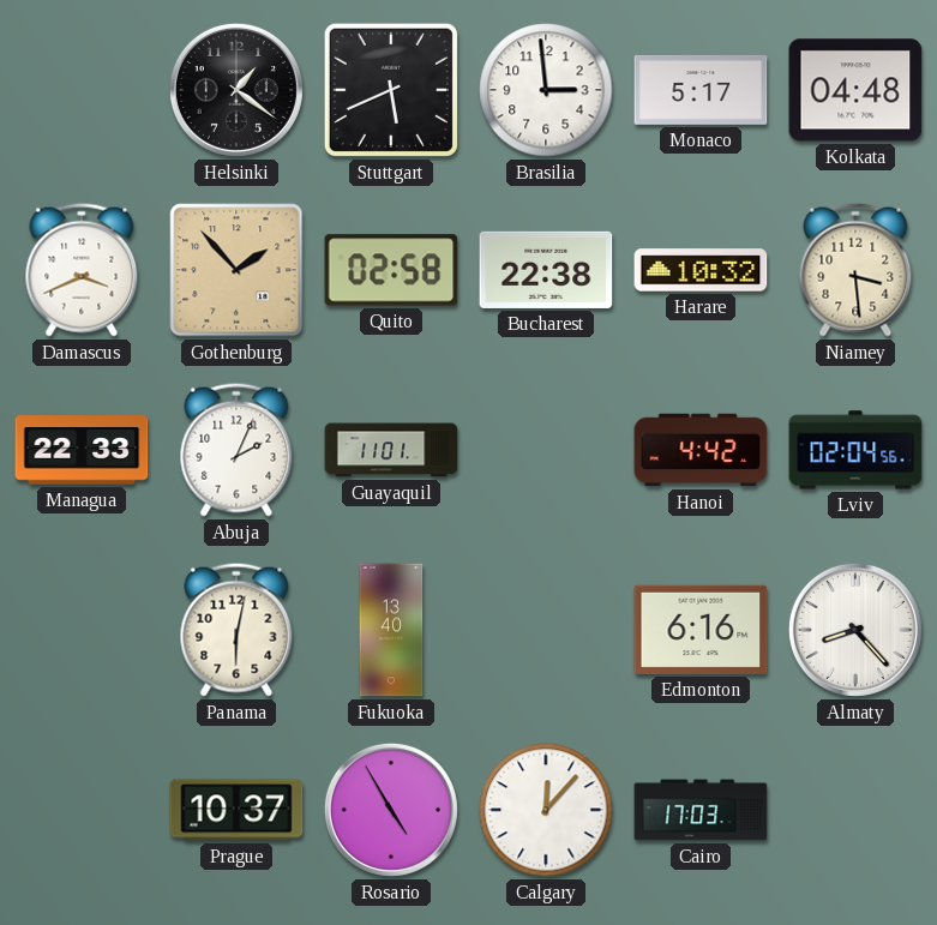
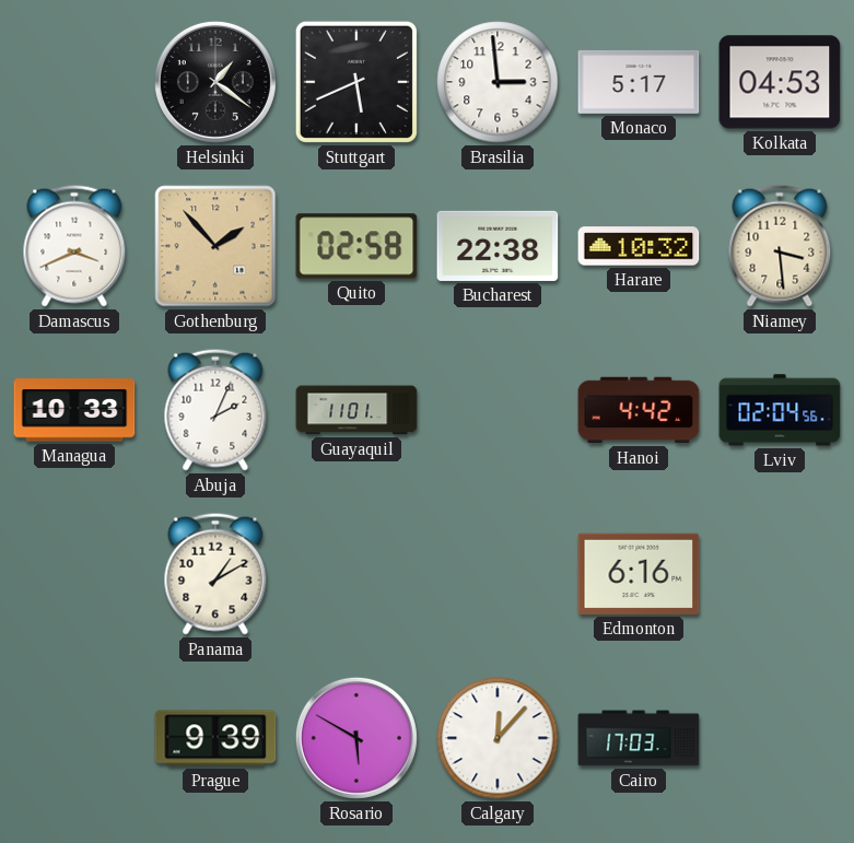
Kolkata: 04:48 -> 04:53
Managua: 22:33 -> 10:33
Panama: 6:02 -> 1:10
Fukuoka: 13:40 -> none
Almaty: 8:23 -> none
Prague: 10:37 -> 9:39
Rosario: 4:55 -> 5:50
